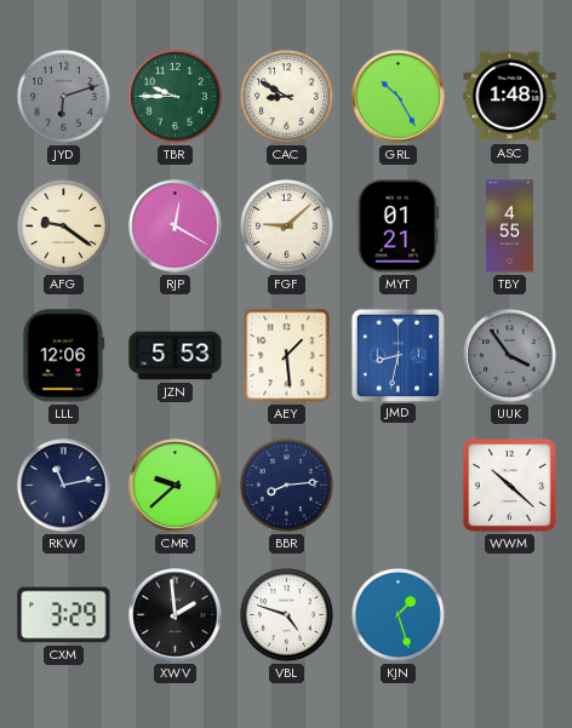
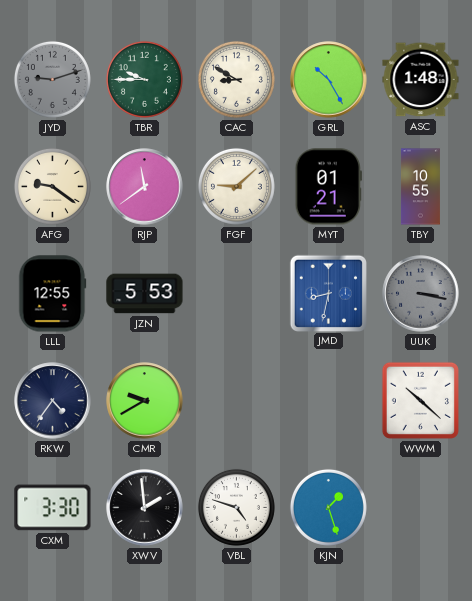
JYD: 6:12 -> 9:12
RJP: 12:20 -> 11:39
TBY: 4:55 -> 10:55
LLL: 12:06 -> 12:55
AEY: 1:29 -> none
UUK: 3:54 -> 3:17
RKW: 11:13 -> 4:36
CMR: 9:38 -> 9:40
BBR: 8:14 -> none
CXM: 3:29 -> 3:30
